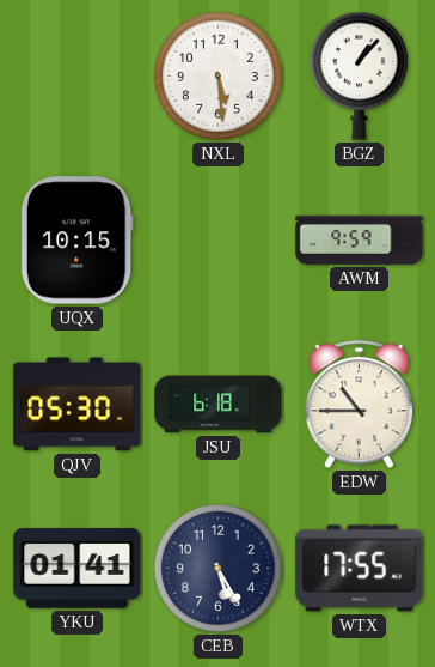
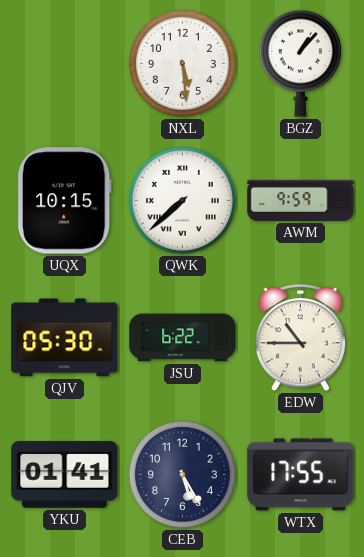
QWK: none -> 7:38
JSU: 6:18 -> 6:22
